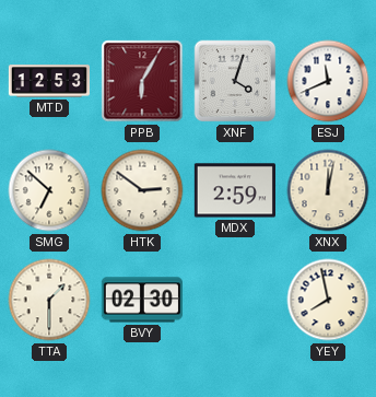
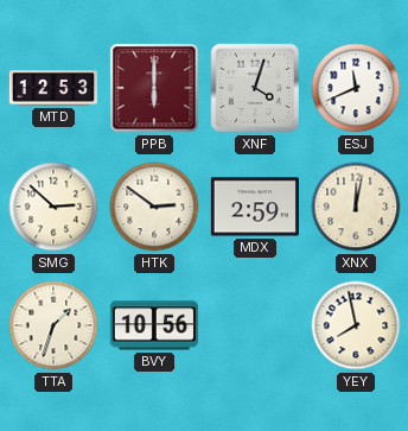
PPB: 6:05 -> 6:00
SMG: 6:52 -> 2:52
TTA: 1:30 -> 1:33
BVY: 02:30 -> 10:56
